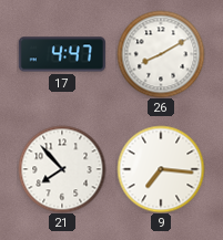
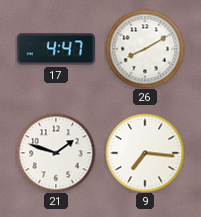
21: 7:53 -> 1:48
